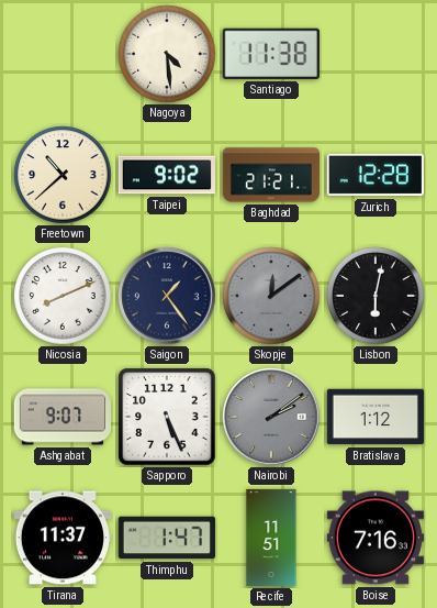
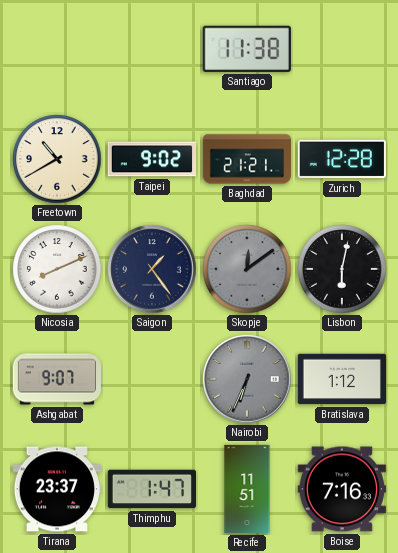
Nagoya: 4:29 -> none
Freetown: 10:38 -> 10:40
Sapporo: 5:26 -> none
Nairobi: 2:09 -> 6:34
Tirana: 11:37 -> 23:37
